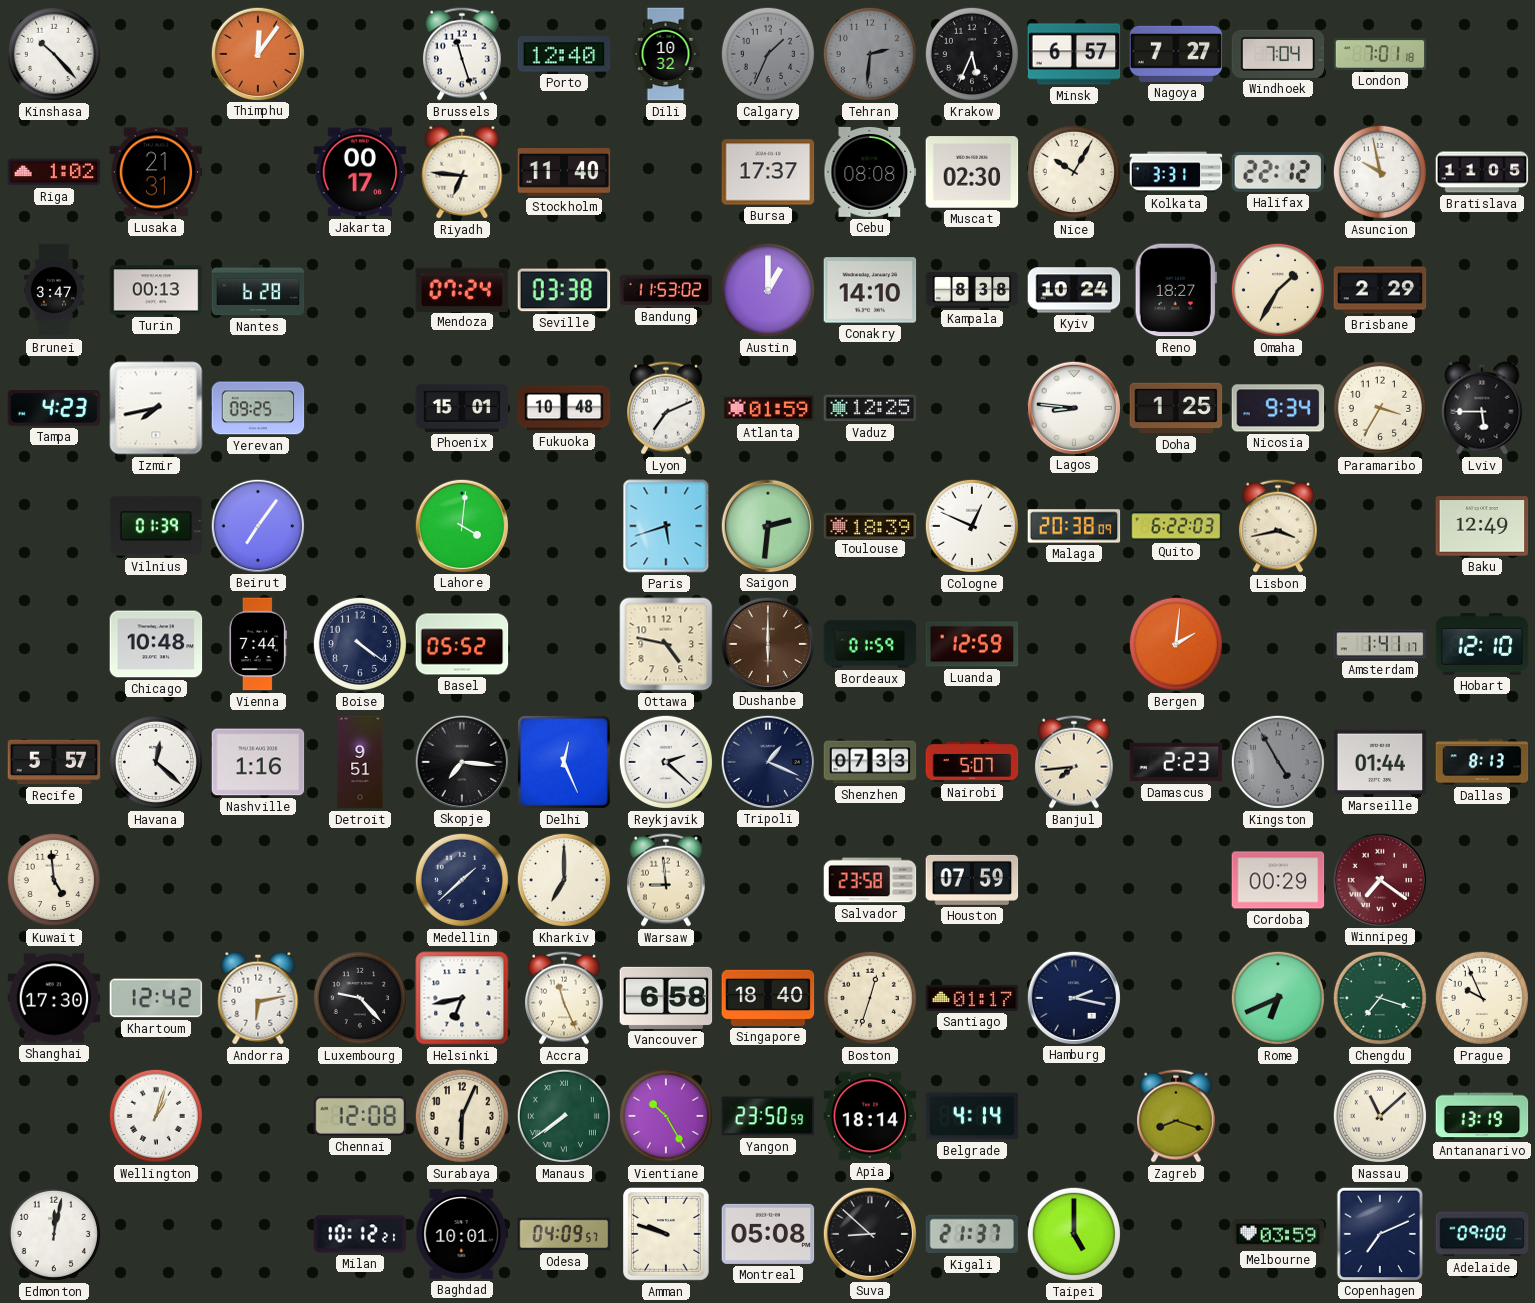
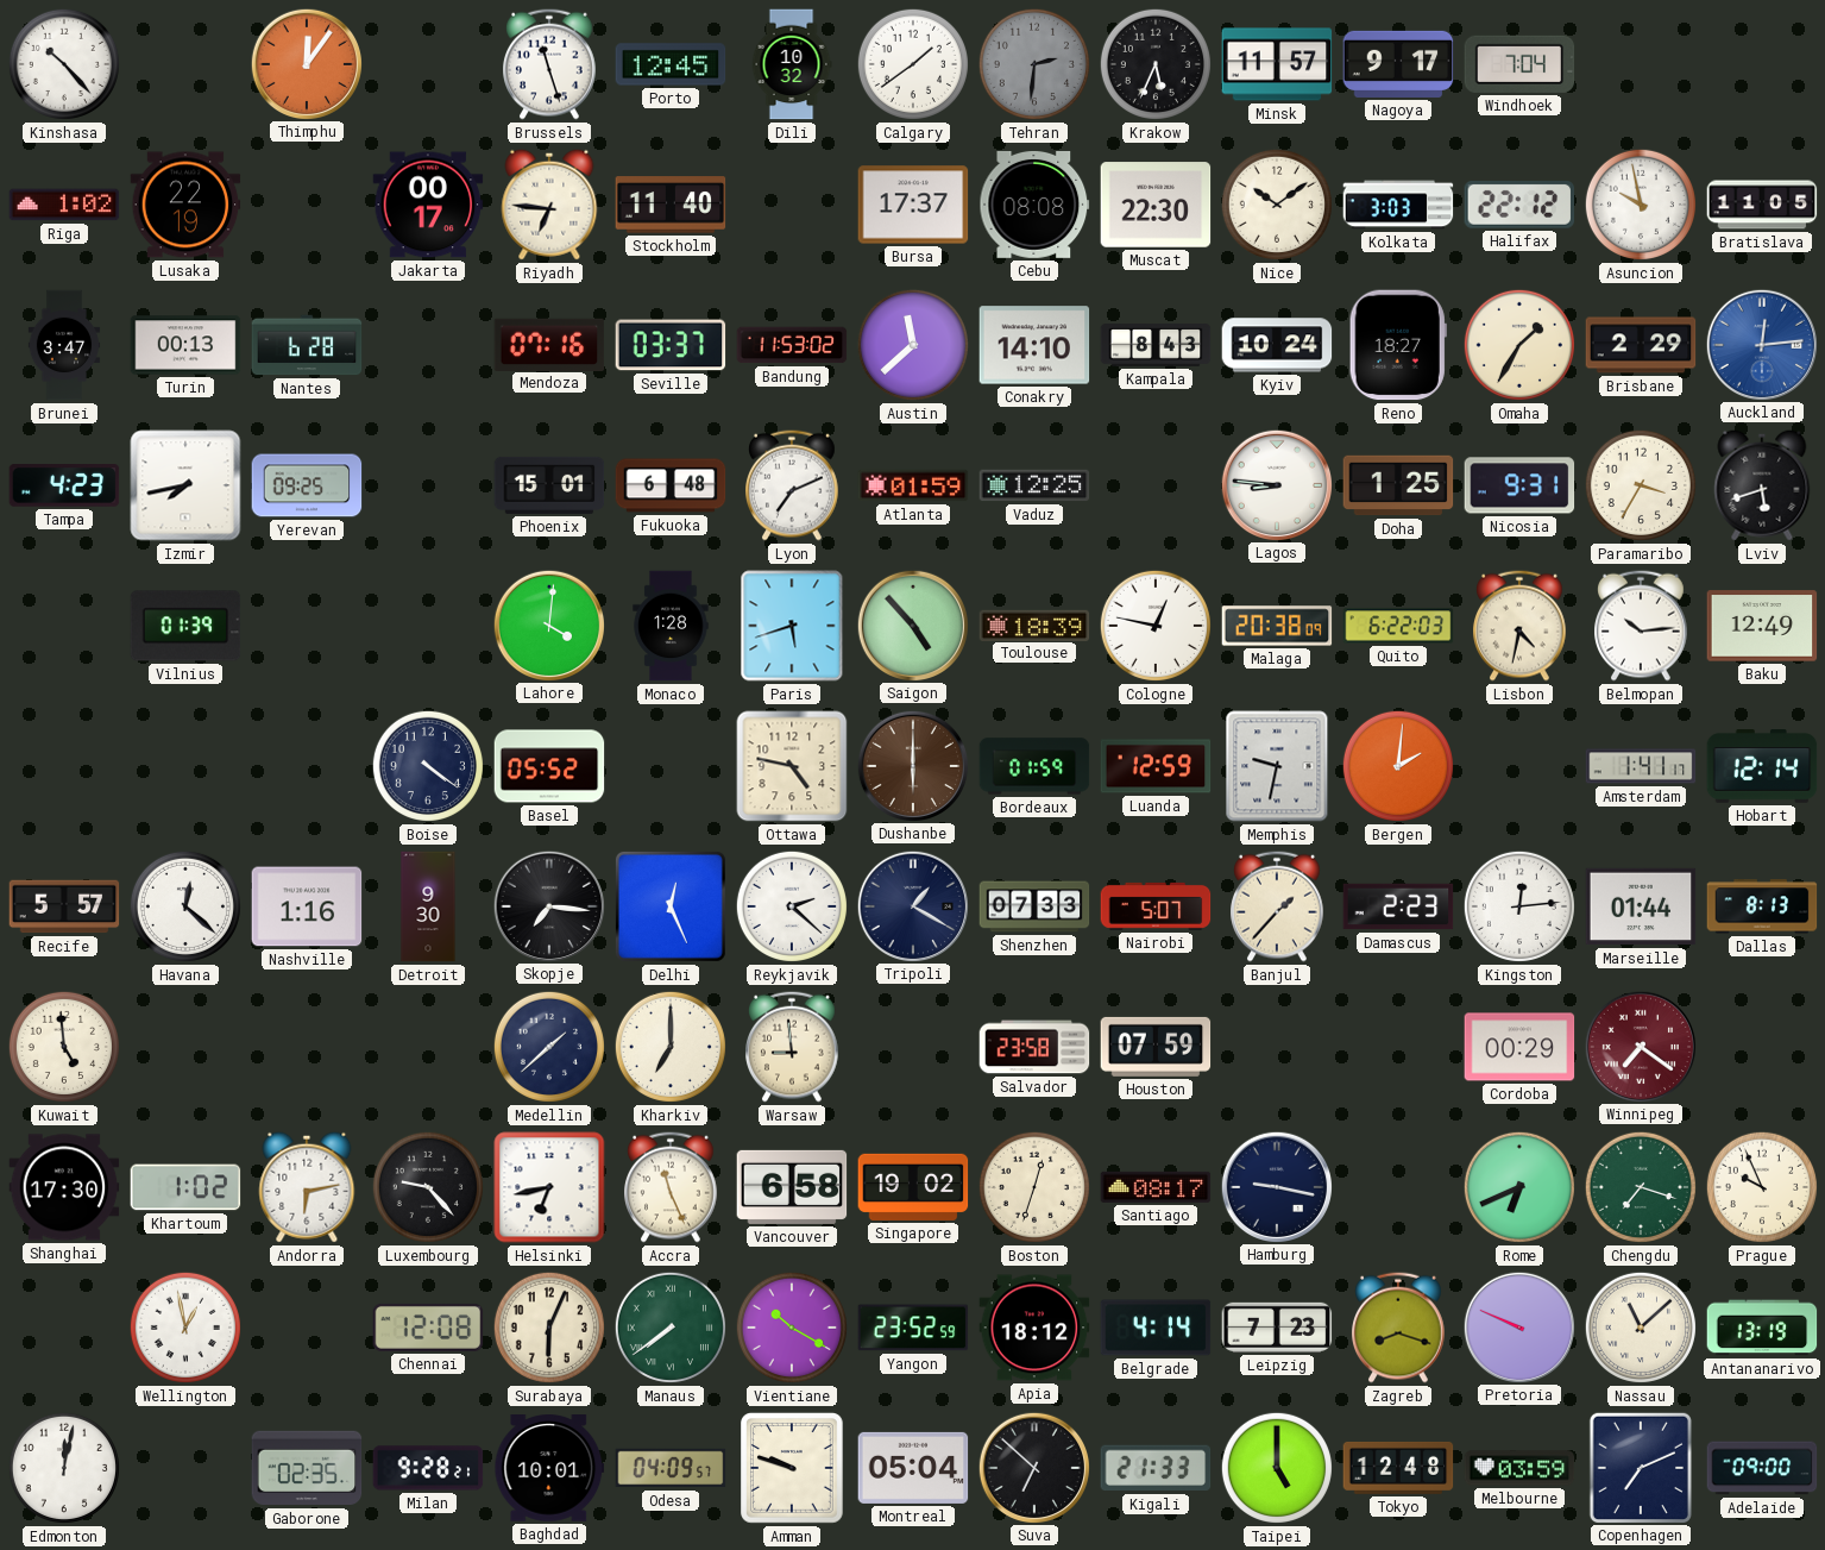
Porto: 12:40 -> 12:45
Calgary: 1:34 -> 1:39
Calgary dial: grey -> white
Minsk: 6:57 -> 11:57
Nagoya: 7:27 -> 9:17
London: 7:01 -> none
Lusaka: 21:31 -> 22:19
Muscat: 02:30 -> 22:30
Nice: 10:05 -> 10:09
Kolkata: 3:31 -> 3:03
Mendoza: 07:24 -> 07:16
Seville: 03:38 -> 03:37
Austin: 1:00 -> 11:38
Kampala: 8:38 -> 8:43
Auckland: none -> 12:14
Fukuoka: 10:48 -> 6:48
Nicosia: 9:34 -> 9:31
Lviv: 5:45 -> 5:42
Beirut: 7:06 -> none
Monaco: none -> 1:28
Saigon: 2:31 -> 4:53
Cologne: 12:49 -> 12:47
Lisbon: 3:43 -> 4:32
Belmopan: none -> 10:14
Chicago: 10:48 -> none
Vienna: 7:44 -> none
Memphis: none -> 9:32
Hobart: 12:10 -> 12:14
Detroit: 9:51 -> 9:30
Tripoli: 1:19 -> 1:20
Banjul: 7:44 -> 1:37
Kingston: 4:55 -> 12:14
Kingston dial: grey -> white
Khartoum: 12:42 -> 1:02
Singapore: 18:40 -> 19:02
Santiago: 01:17 -> 08:17
Hamburg: 2:17 -> 9:17
Wellington: 1:03 -> 12:58
Vientiane: 10:25 -> 10:20
Yangon: 23:50 -> 23:52
Apia: 18:14 -> 18:12
Leipzig: none -> 7:23
Pretoria: none -> 9:49
Gaborone: none -> 02:35
Milan: 10:12 -> 9:28
Montreal: 05:08 -> 05:04
Suva: 8:52 -> 6:52
Kigali: 21:37 -> 21:33
Tokyo: none -> 12:48
